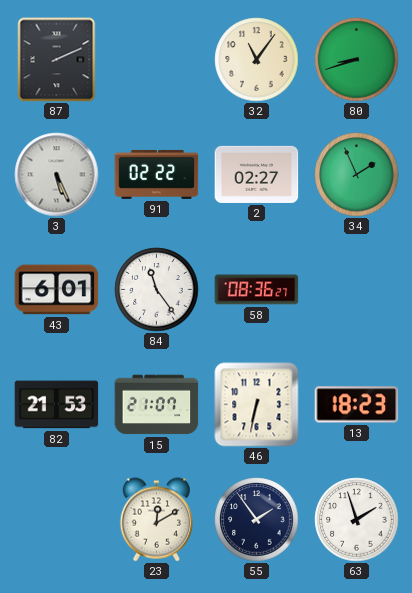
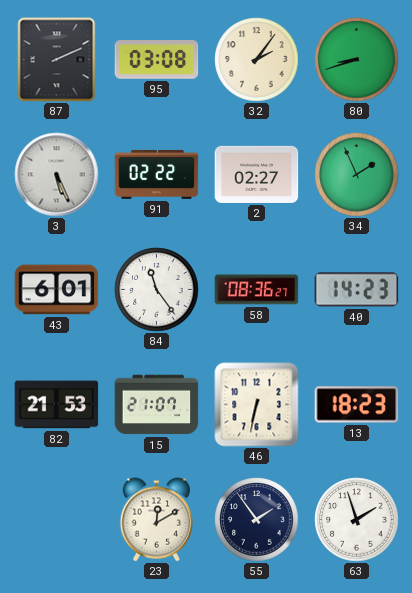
95: none -> 03:08
32: 11:06 -> 2:06
40: none -> 14:23
